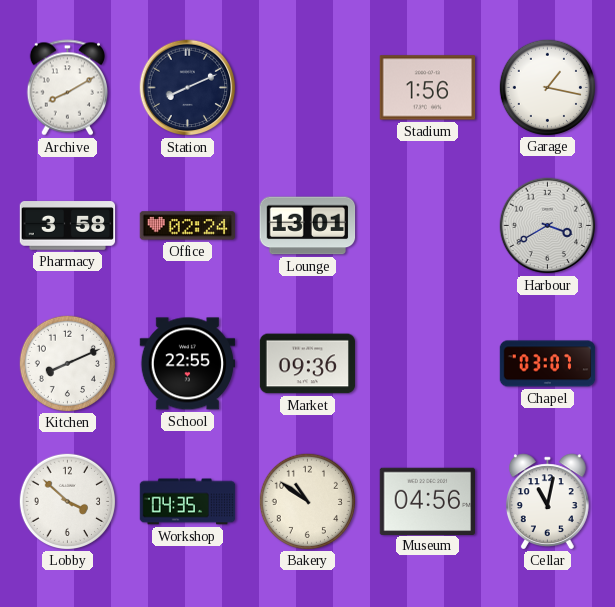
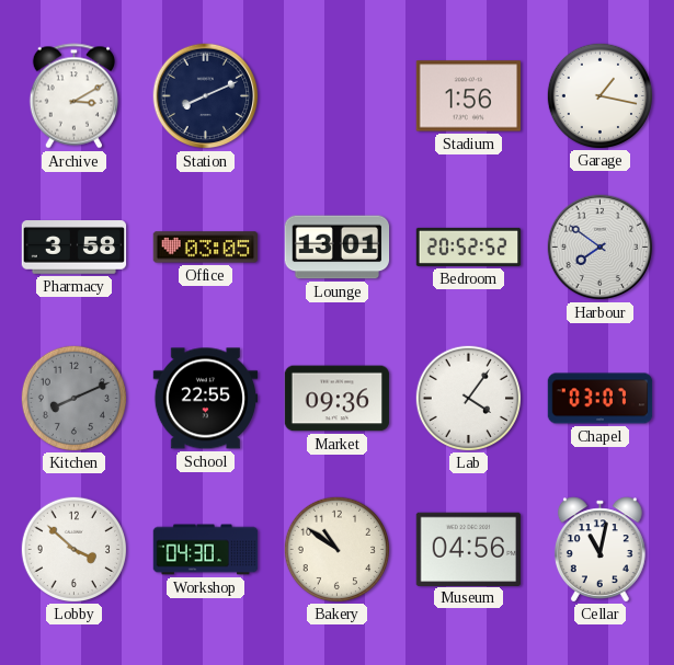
Archive: 8:10 -> 3:10
Office: 02:24 -> 03:05
Bedroom: none -> 20:52
Harbour: 3:40 -> 7:51
Kitchen dial: white -> grey
Lab: none -> 4:06
Workshop: 04:35 -> 04:30
